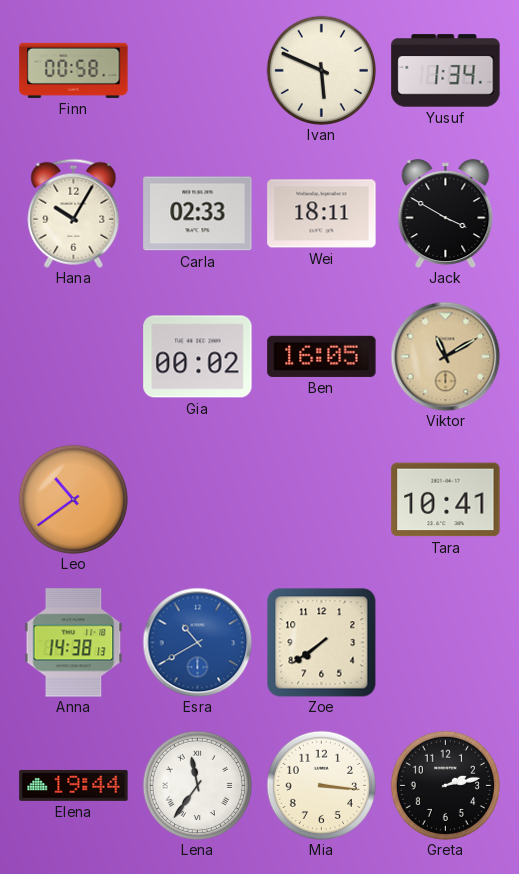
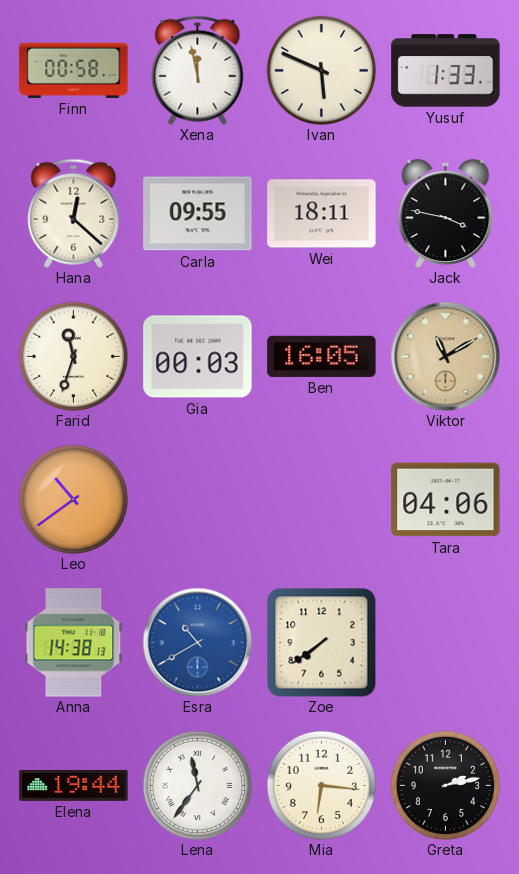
Xena: none -> 11:58
Yusuf: 1:34 -> 1:33
Hana: 10:05 -> 12:22
Carla: 02:33 -> 09:55
Jack: 3:50 -> 3:47
Farid: none -> 11:33
Gia: 00:02 -> 00:03
Tara: 10:41 -> 04:06
Mia: 3:16 -> 6:16
